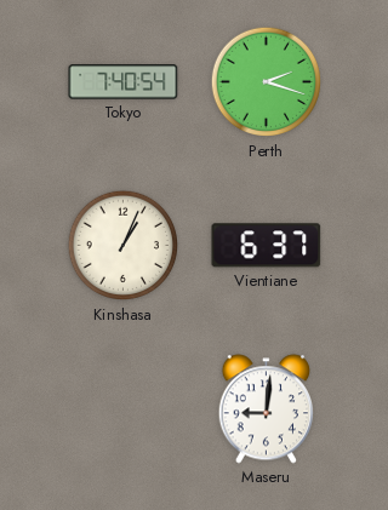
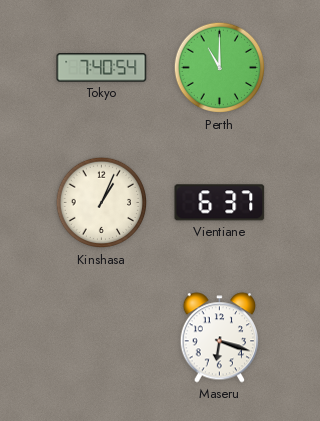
Perth: 2:18 -> 11:00
Maseru: 9:01 -> 6:18
